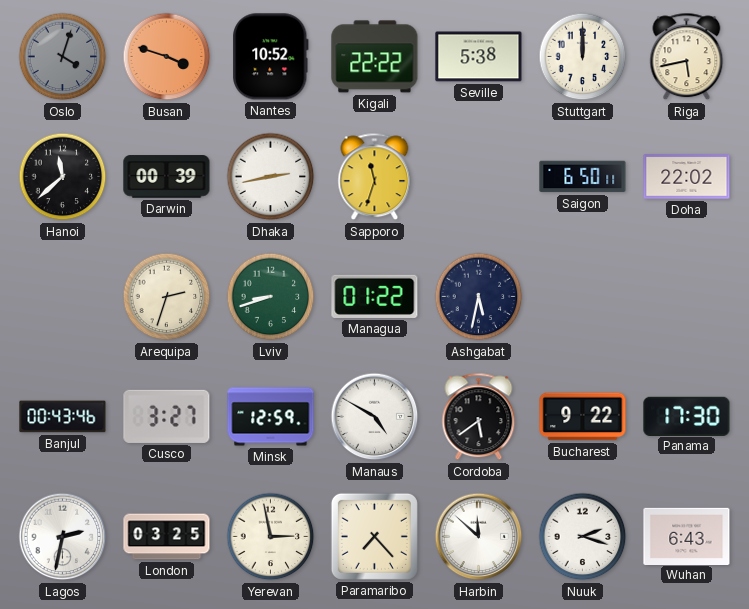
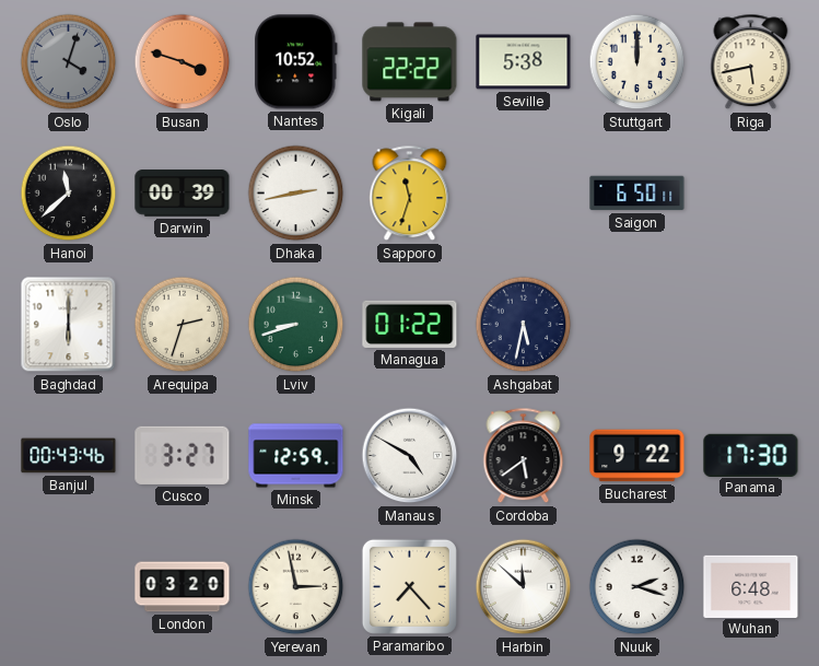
Doha: 22:02 -> none
Baghdad: none -> 6:00
Lagos: 2:32 -> none
London: 03:25 -> 03:20
Wuhan: 6:43 -> 6:48
